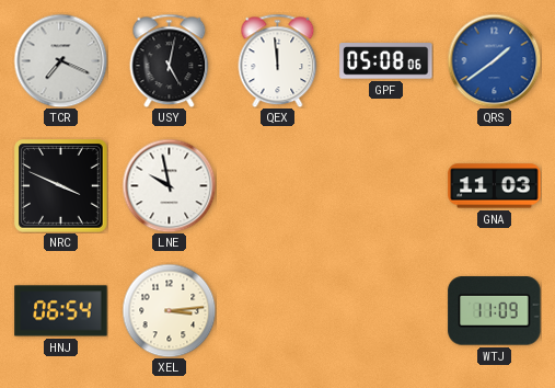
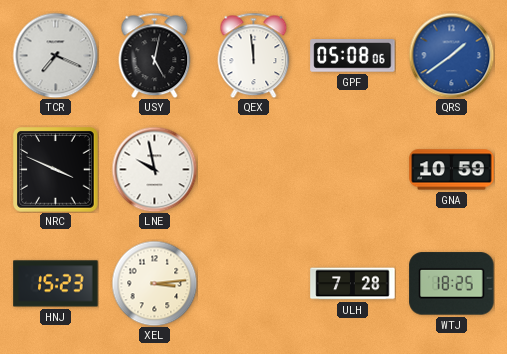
GNA: 11:03 -> 10:59
HNJ: 06:54 -> 15:23
ULH: none -> 7:28
WTJ: 11:09 -> 18:25
